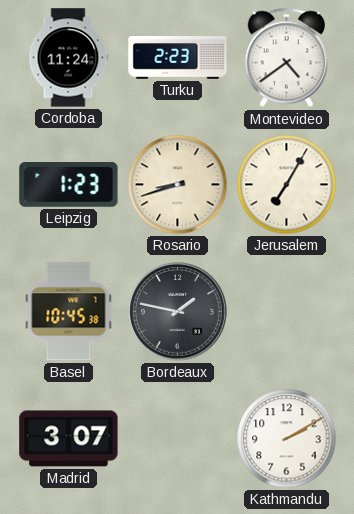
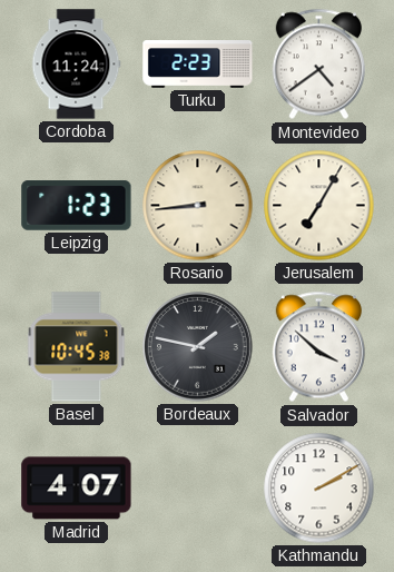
Rosario: 8:42 -> 8:44
Salvador: none -> 3:52
Madrid: 3:07 -> 4:07
